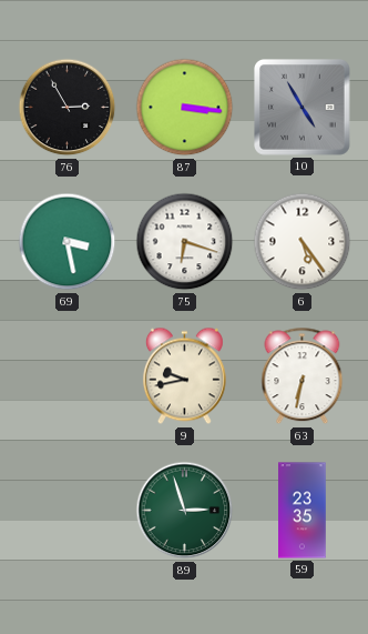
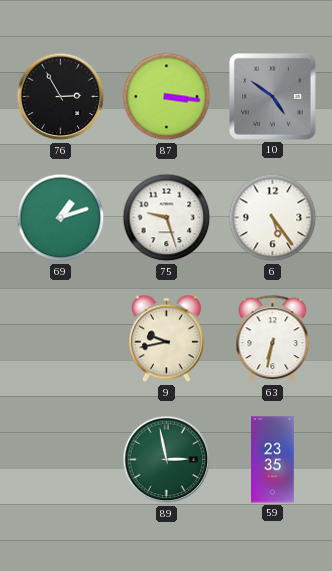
10: 4:55 -> 4:51
69: 3:28 -> 1:12
75: 6:18 -> 9:27
89: 2:57 -> 2:58
